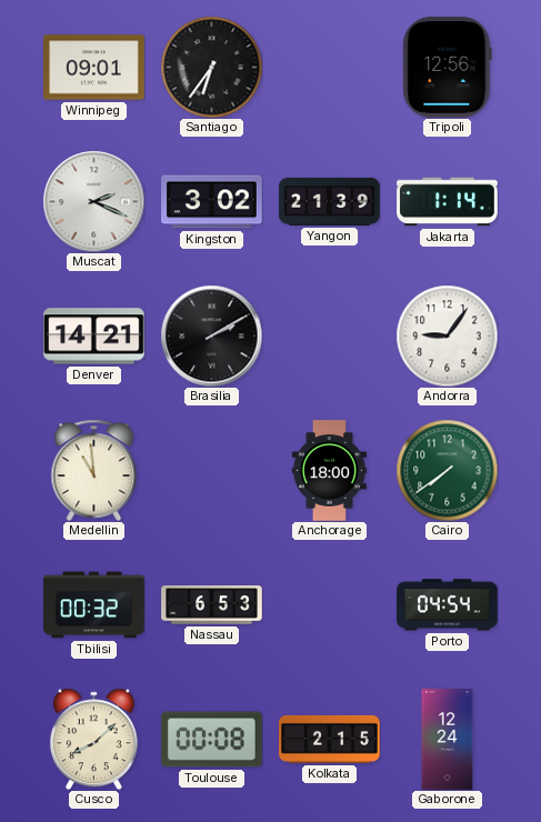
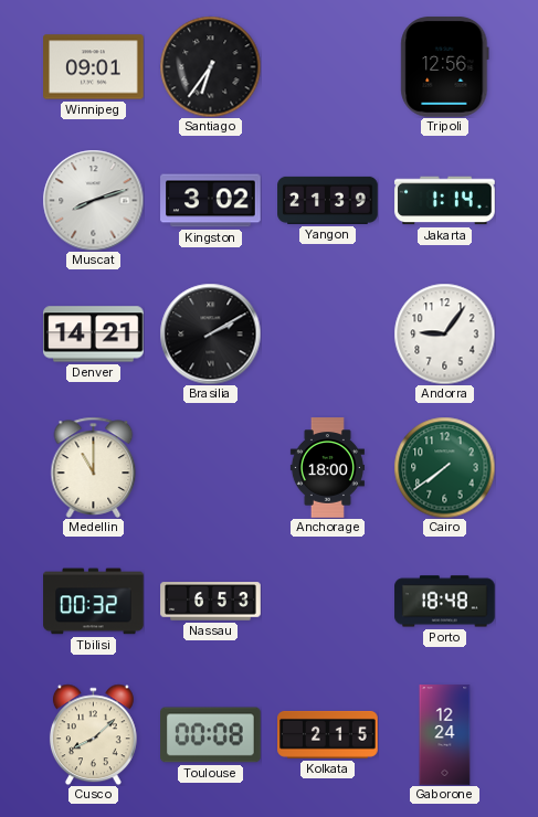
Muscat: 2:19 -> 8:12
Medellin: 10:59 -> 11:00
Porto: 04:54 -> 18:48
